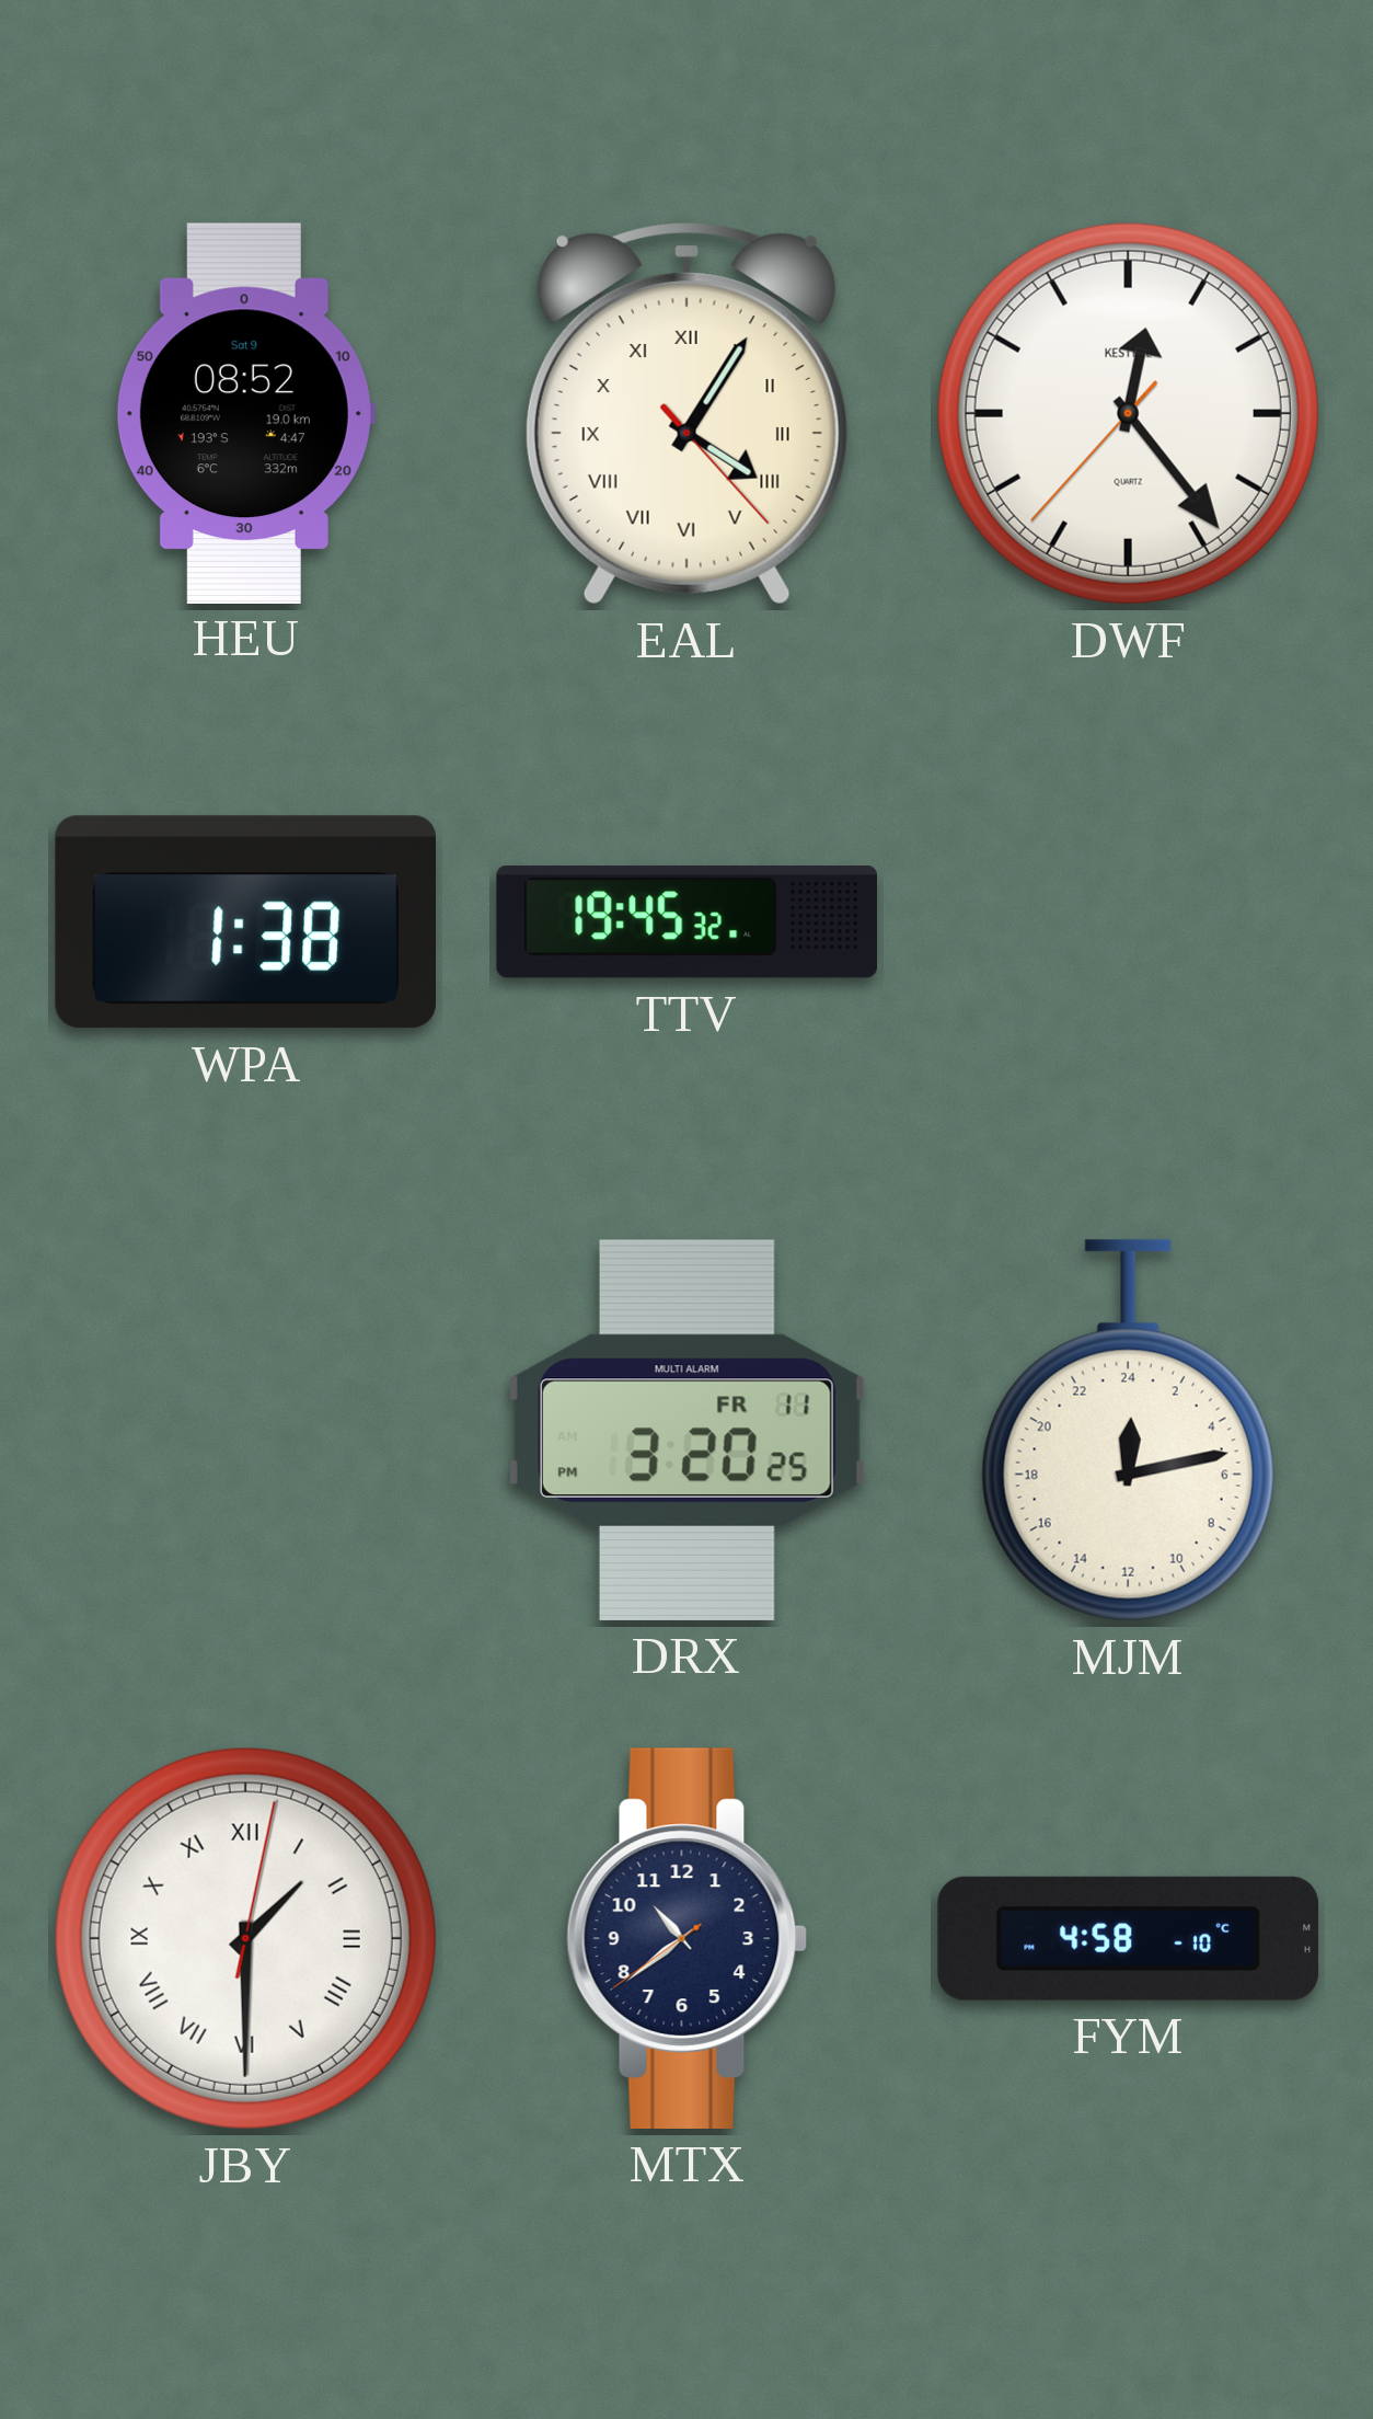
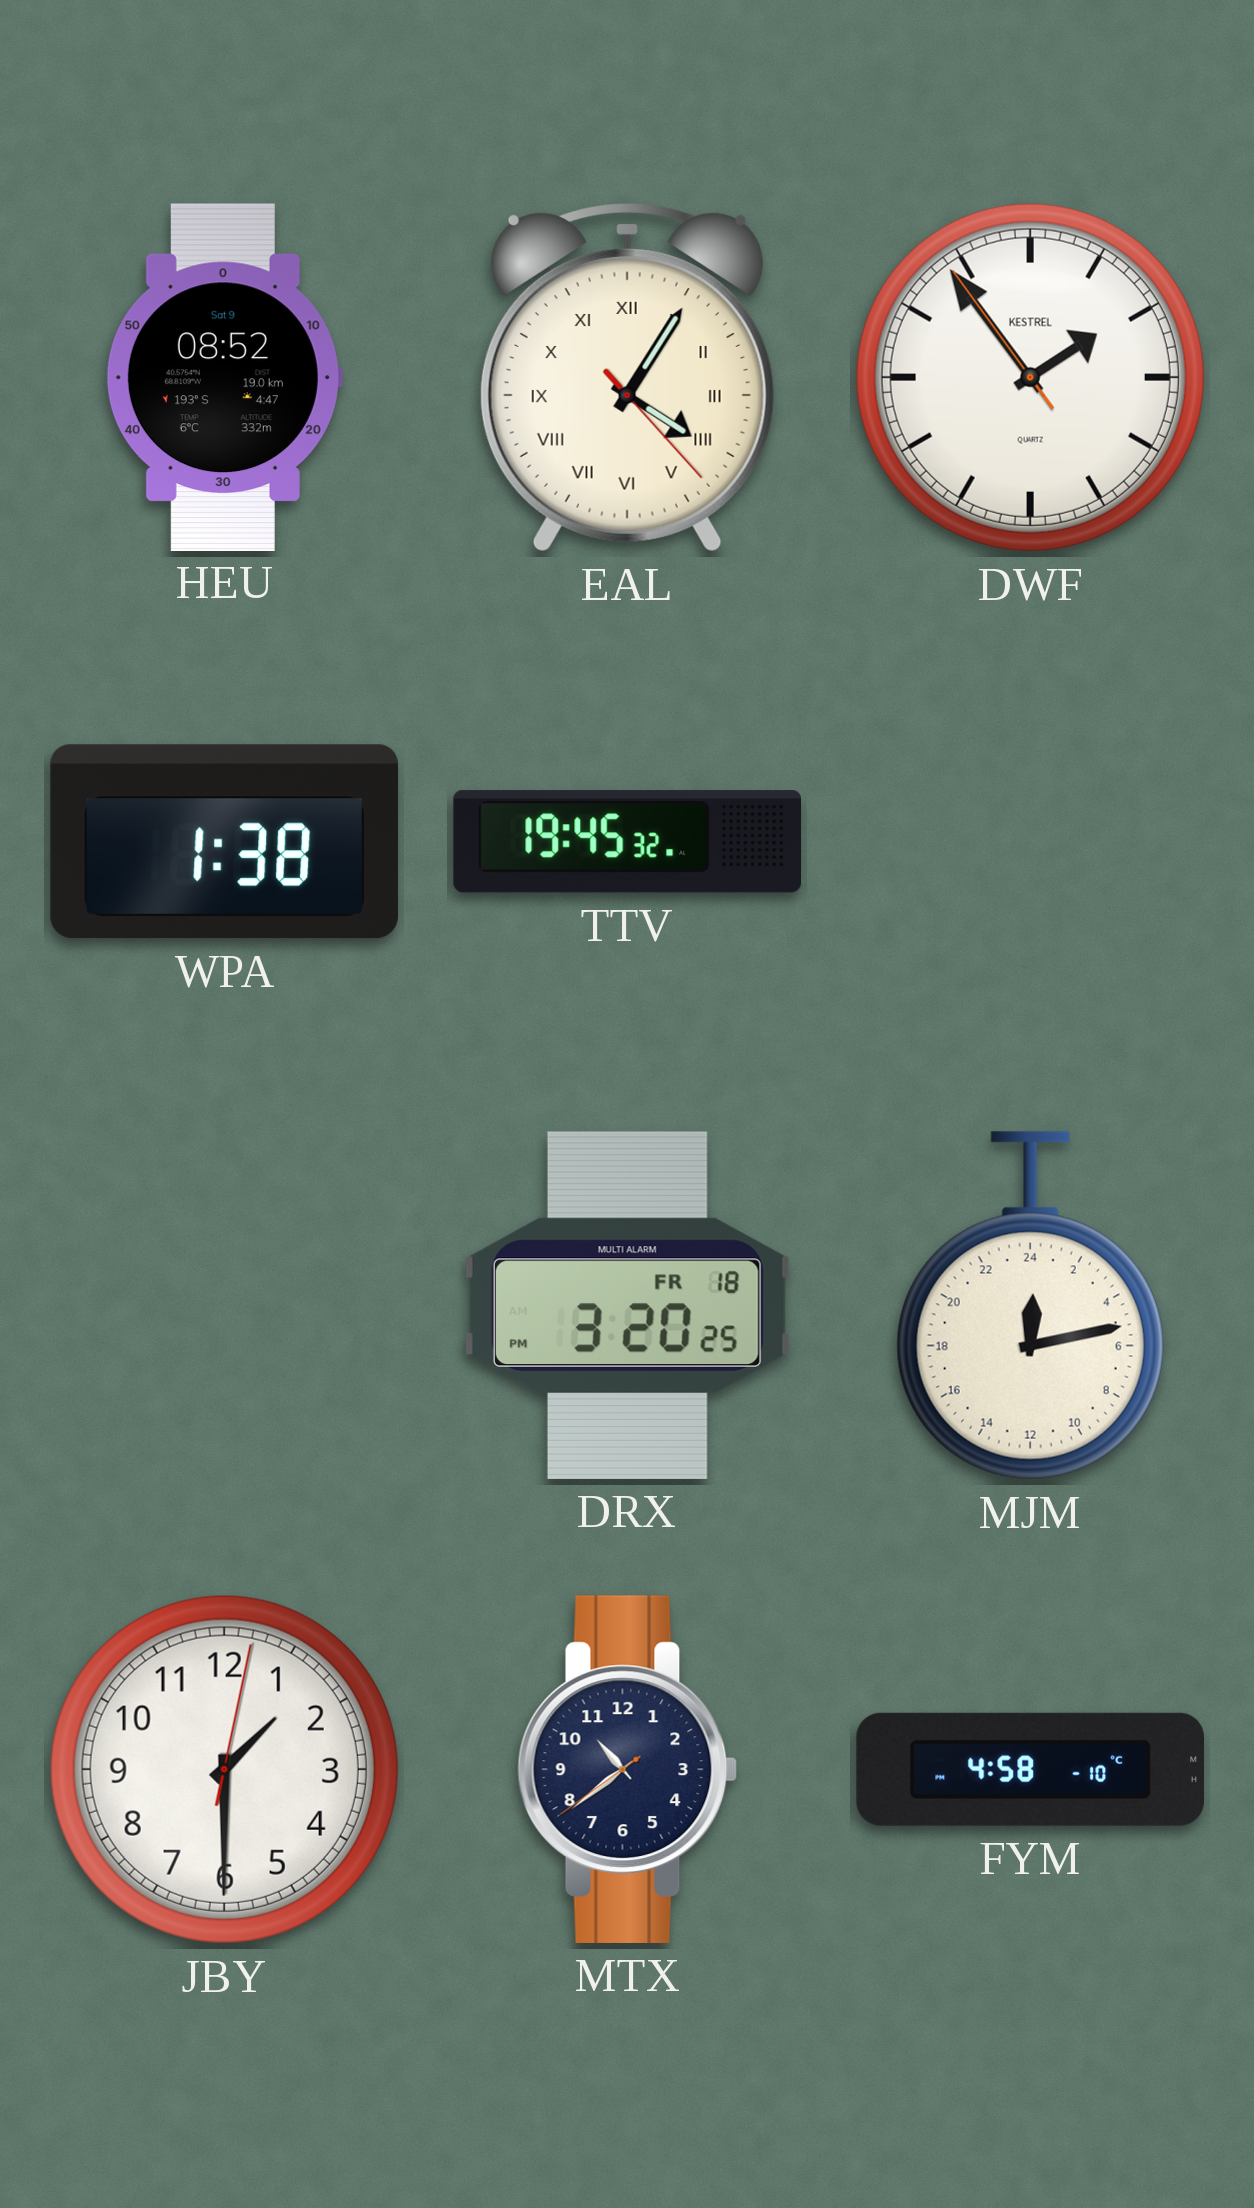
DWF: 12:23 -> 1:53
DRX date: FR 11 -> FR 18
JBY numerals: Roman -> Arabic
